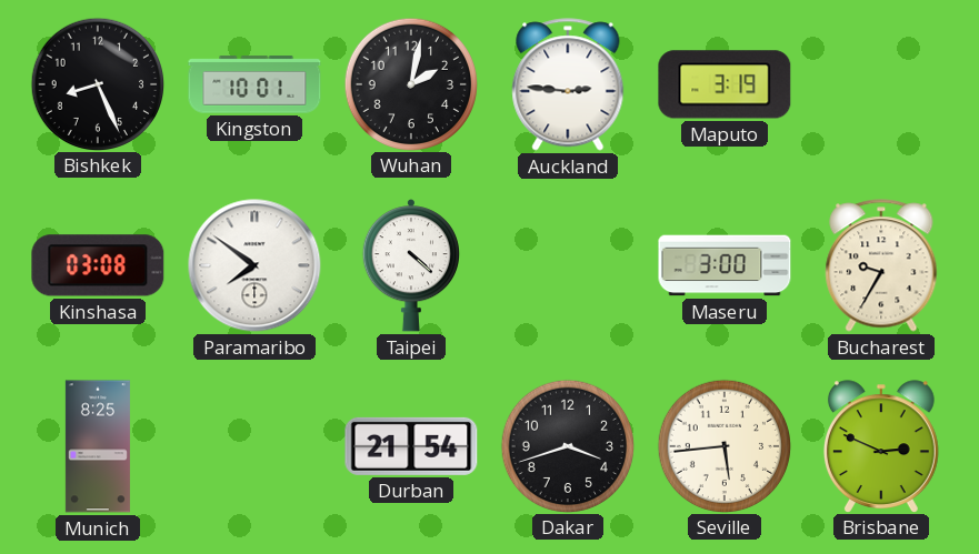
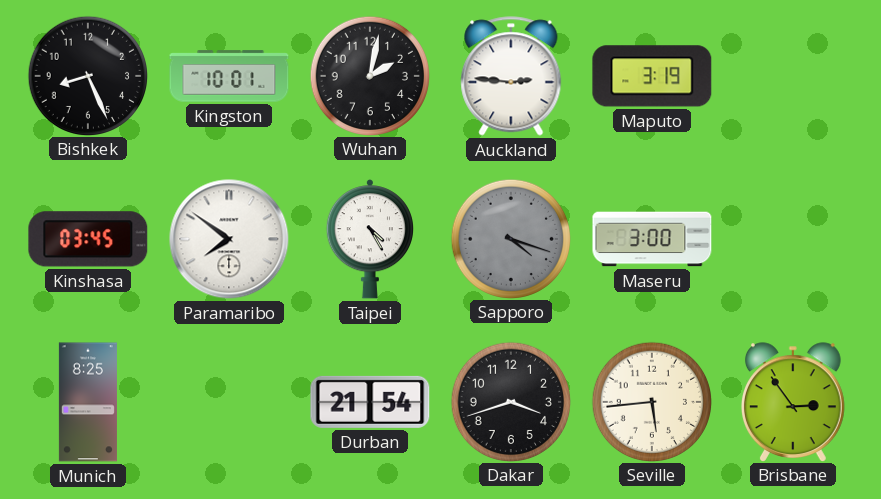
Kinshasa: 03:08 -> 03:45
Taipei: 4:22 -> 4:25
Sapporo: none -> 4:18
Bucharest: 9:35 -> none
Brisbane: 2:49 -> 2:54
